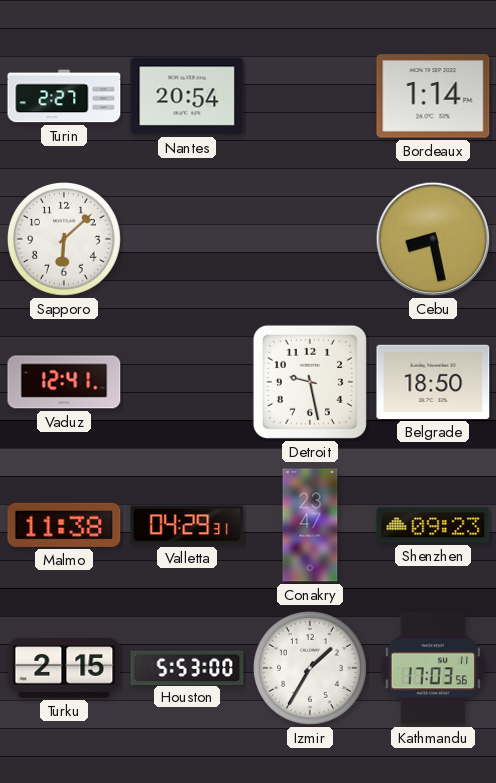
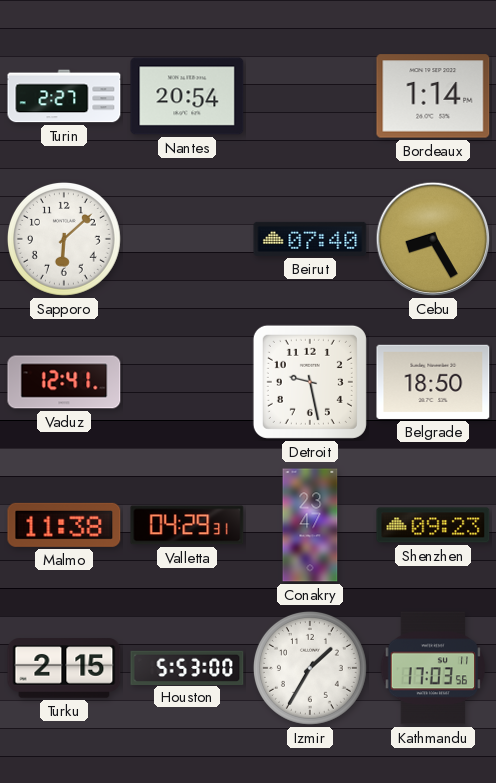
Beirut: none -> 07:40
Cebu: 8:28 -> 8:25
